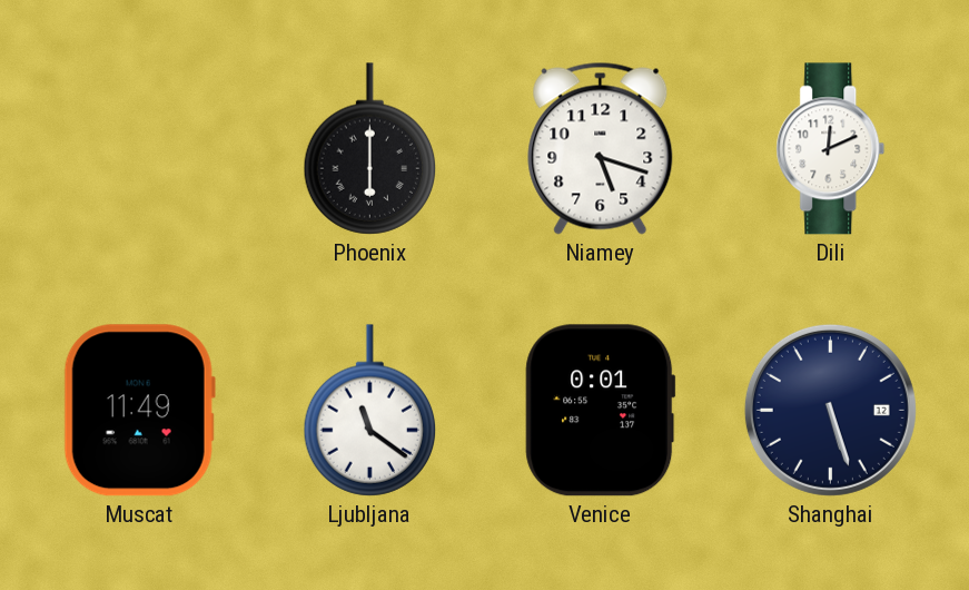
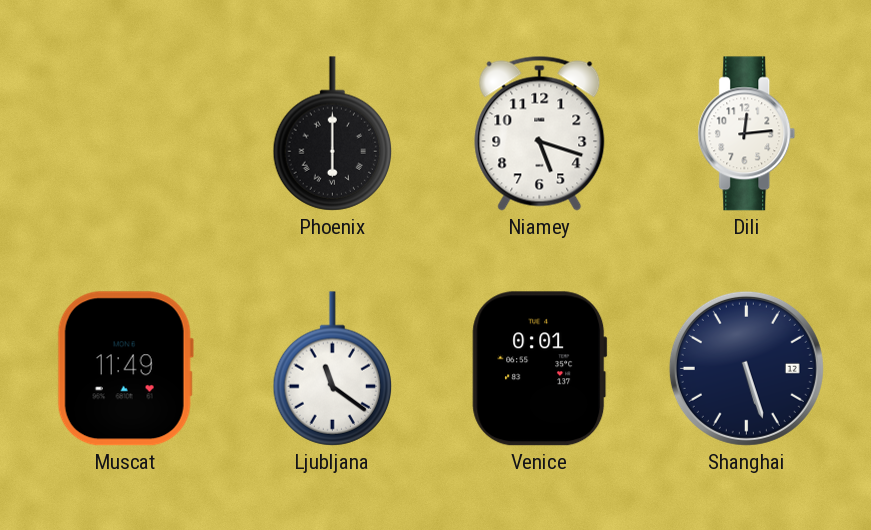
Dili: 12:11 -> 12:14
